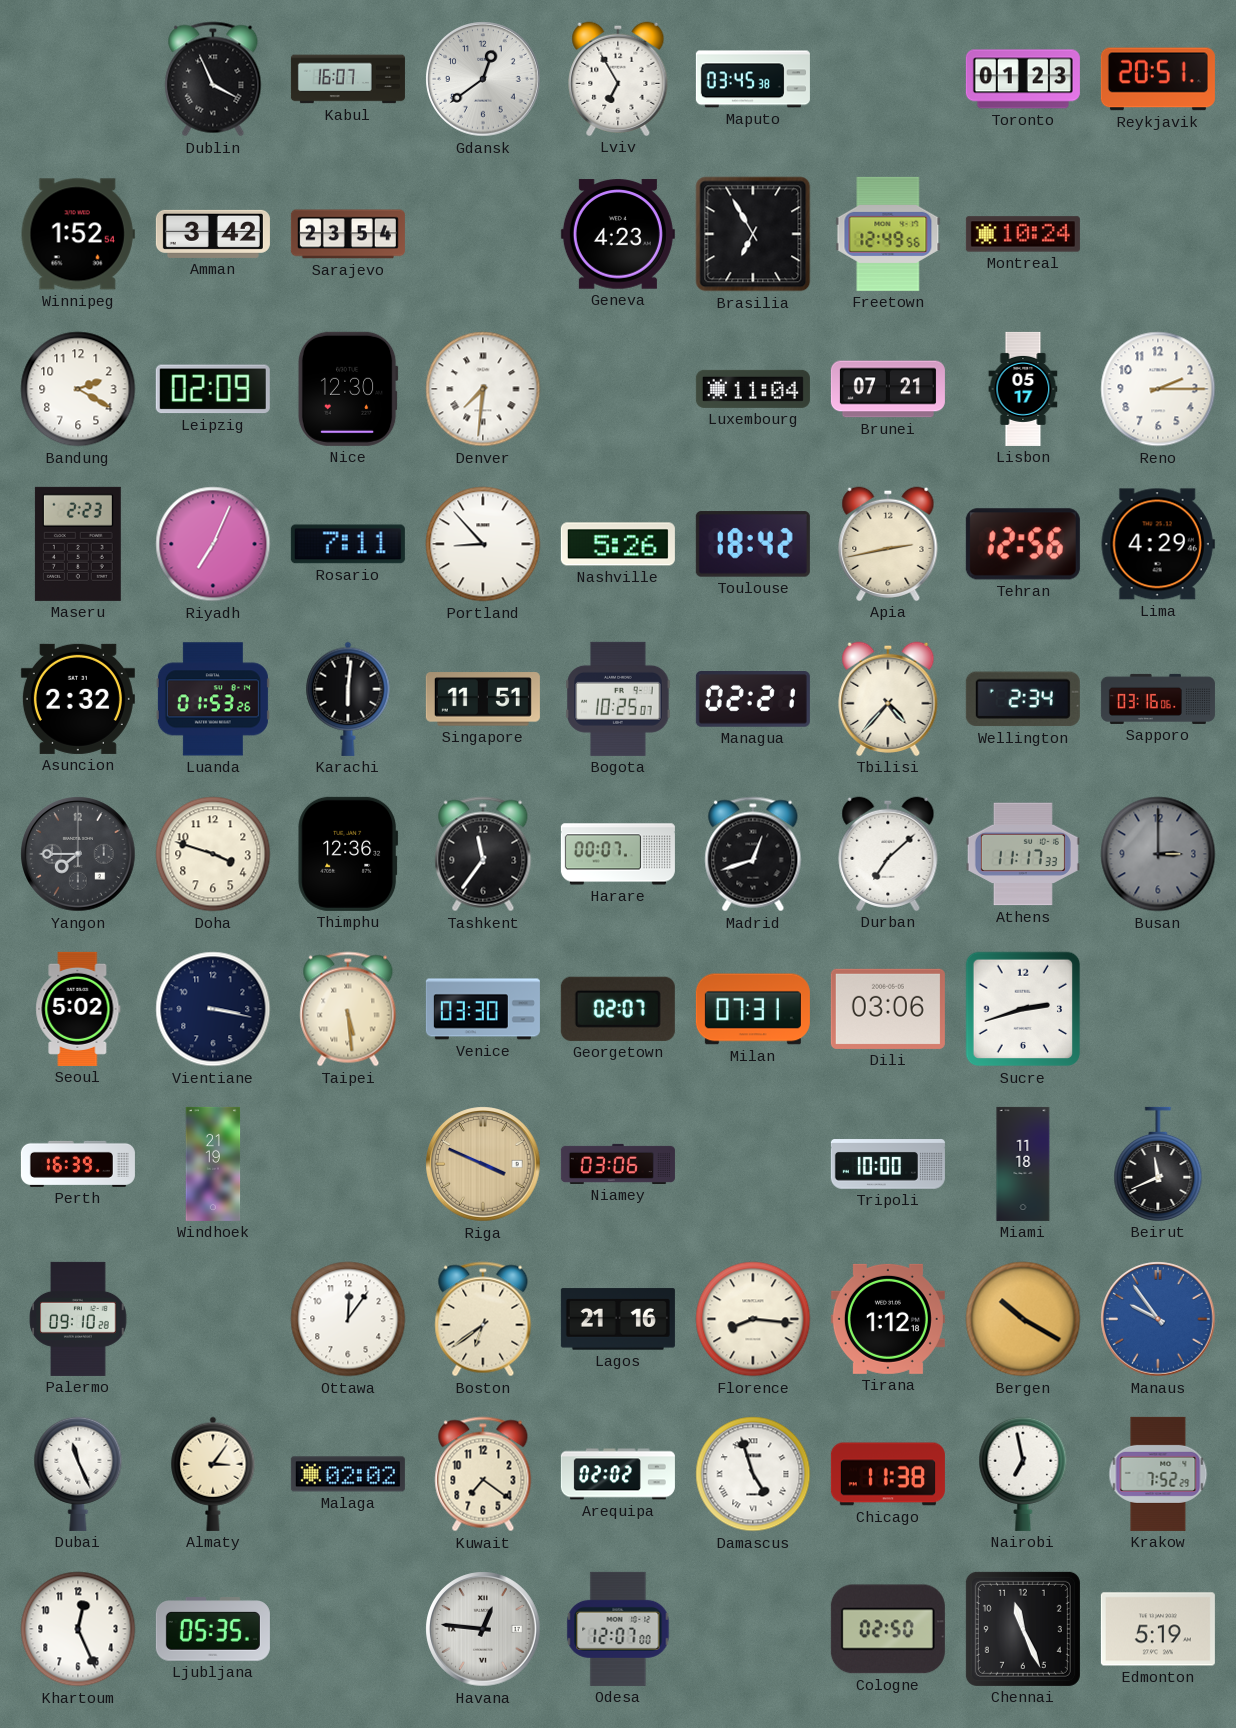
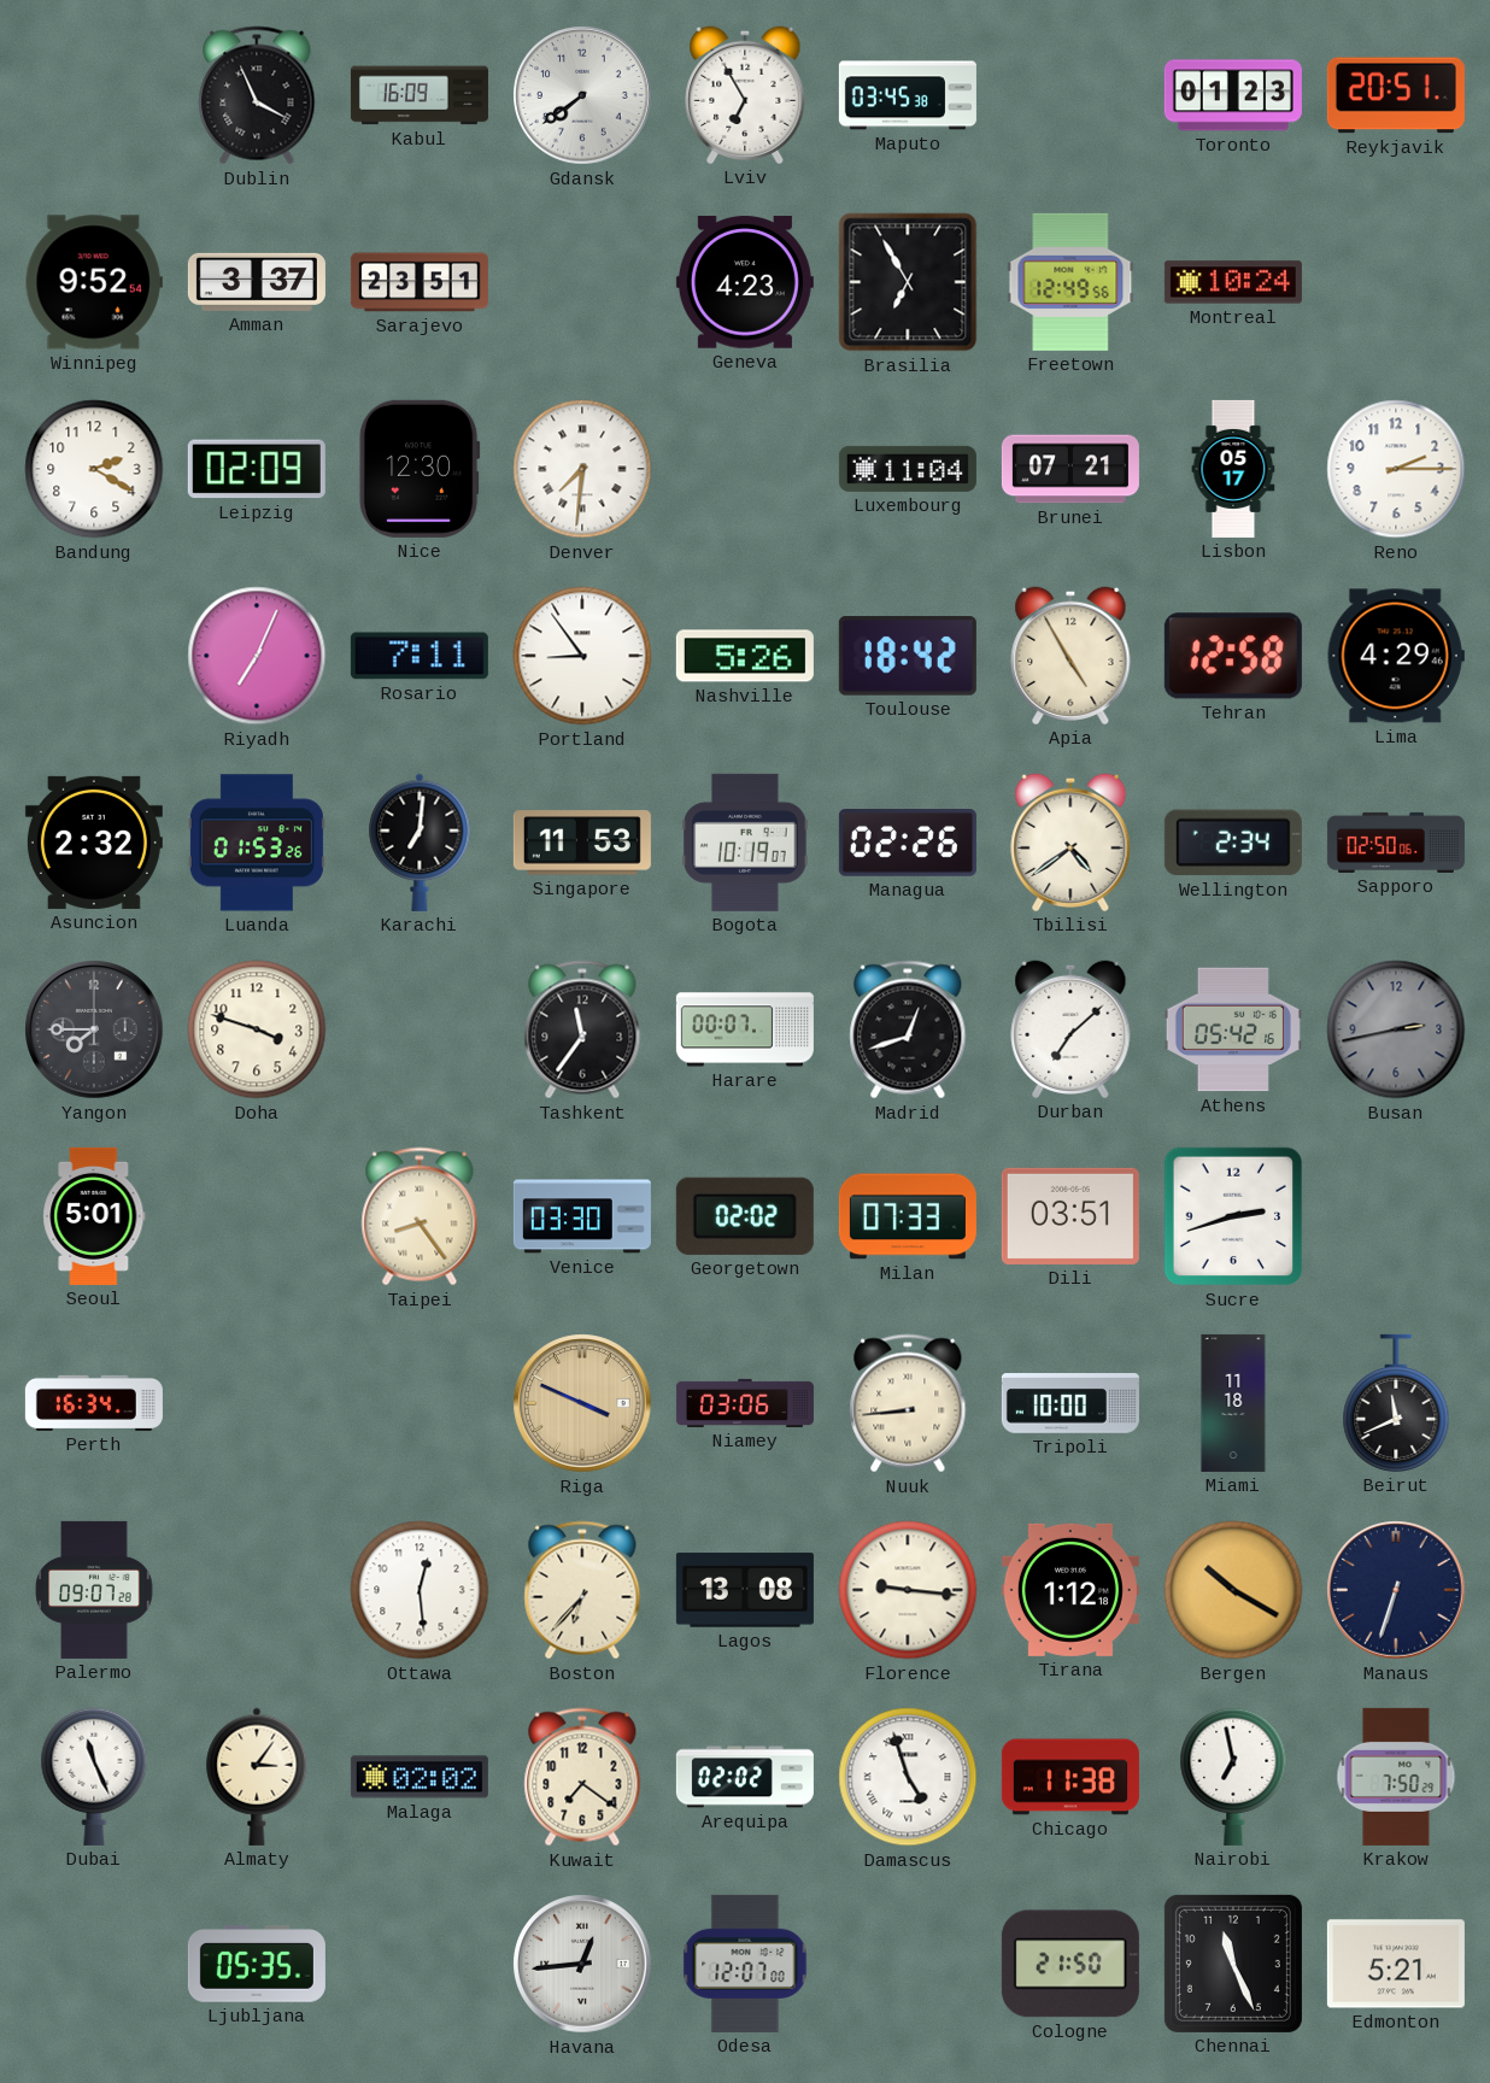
Kabul: 16:07 -> 16:09
Gdansk: 12:39 -> 7:39
Winnipeg: 1:52 -> 9:52
Amman: 3:42 -> 3:37
Sarajevo: 23:54 -> 23:51
Maseru: 2:23 -> none
Portland: 8:53 -> 8:54
Apia: 2:43 -> 4:55
Tehran: 12:56 -> 12:58
Karachi: 6:01 -> 7:01
Singapore: 11:51 -> 11:53
Bogota: 10:25 -> 10:19
Managua: 02:21 -> 02:26
Tbilisi: 4:37 -> 4:39
Sapporo: 03:16 -> 02:50
Thimphu: 12:36 -> none
Athens: 11:17 -> 05:42
Busan: 3:00 -> 2:43
Seoul: 5:02 -> 5:01
Vientiane: 3:17 -> none
Taipei: 5:29 -> 8:24
Georgetown: 02:07 -> 02:02
Milan: 07:31 -> 07:33
Dili: 03:06 -> 03:51
Perth: 16:39 -> 16:34
Windhoek: 21:19 -> none
Nuuk: none -> 8:44
Palermo: 09:10 -> 09:07
Ottawa: 12:06 -> 12:29
Boston: 6:39 -> 6:37
Lagos: 21:16 -> 13:08
Florence: 8:16 -> 9:16
Manaus: 9:54 -> 6:33
Manaus dial: blue -> navy
Krakow: 7:52 -> 7:50
Khartoum: 12:26 -> none
Havana: 12:46 -> 12:44
Cologne: 02:50 -> 21:50
Edmonton: 5:19 -> 5:21
